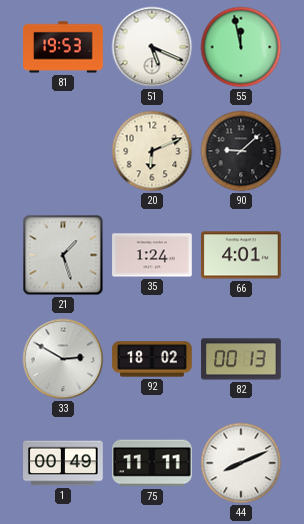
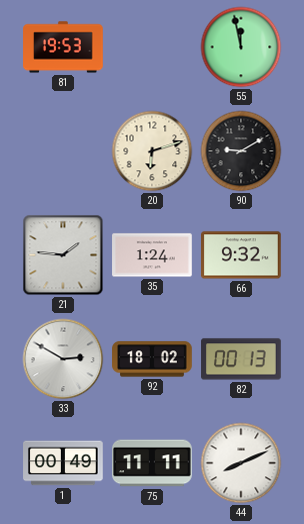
51: 5:19 -> none
20: 6:11 -> 6:12
90: 9:08 -> 9:10
21: 1:27 -> 1:46
66: 4:01 -> 9:32
